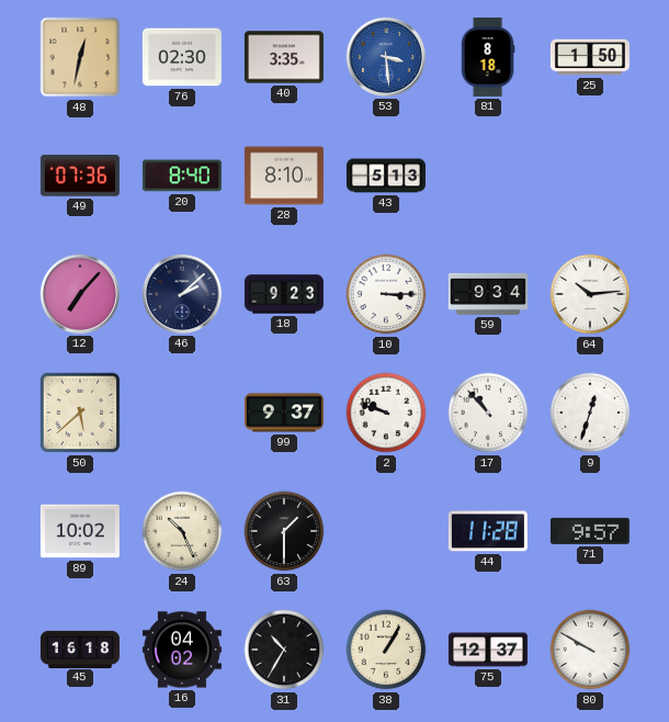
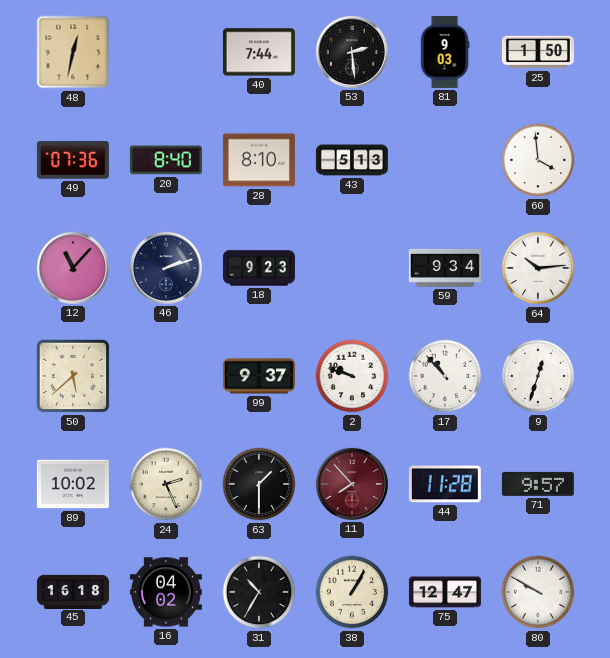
76: 02:30 -> none
40: 3:35 -> 7:44
53: 3:29 -> 2:29
53 dial: blue -> black
81: 8:18 -> 9:03
60: none -> 3:59
12: 7:07 -> 11:07
46: 2:08 -> 2:12
10: 3:15 -> none
24: 10:26 -> 2:26
11: none -> 7:53
75: 12:37 -> 12:47
